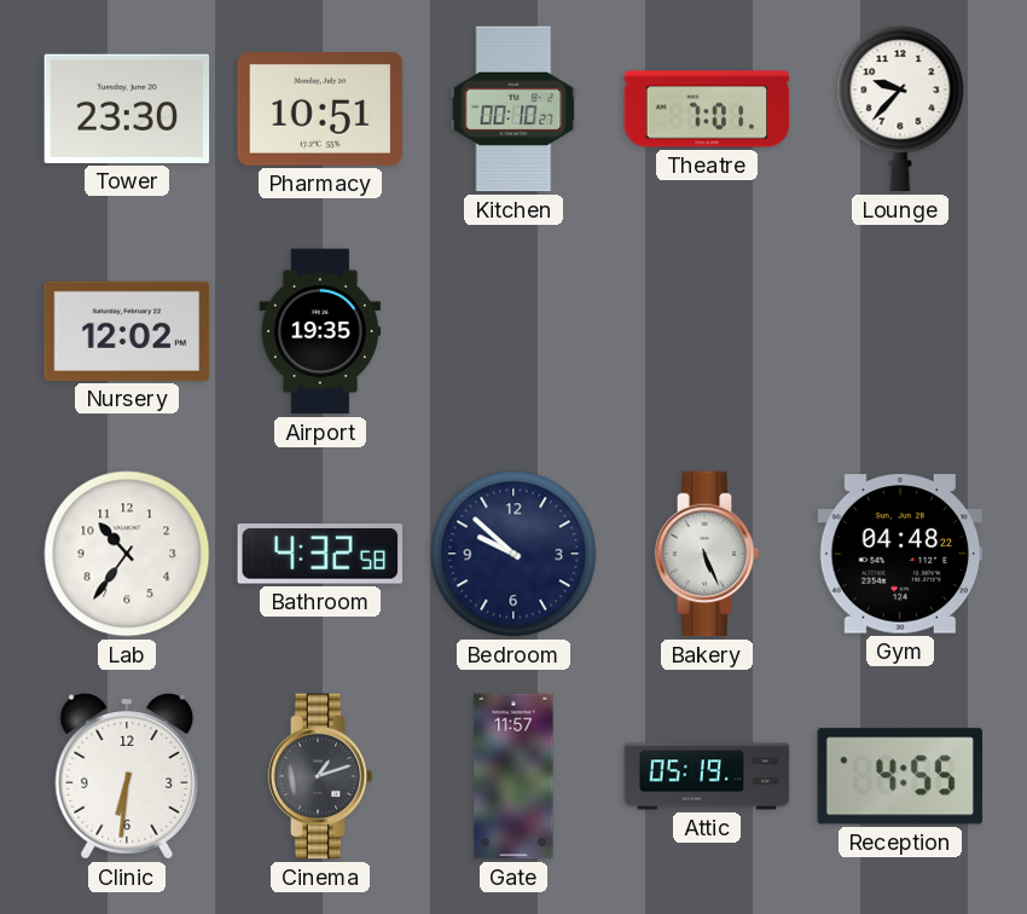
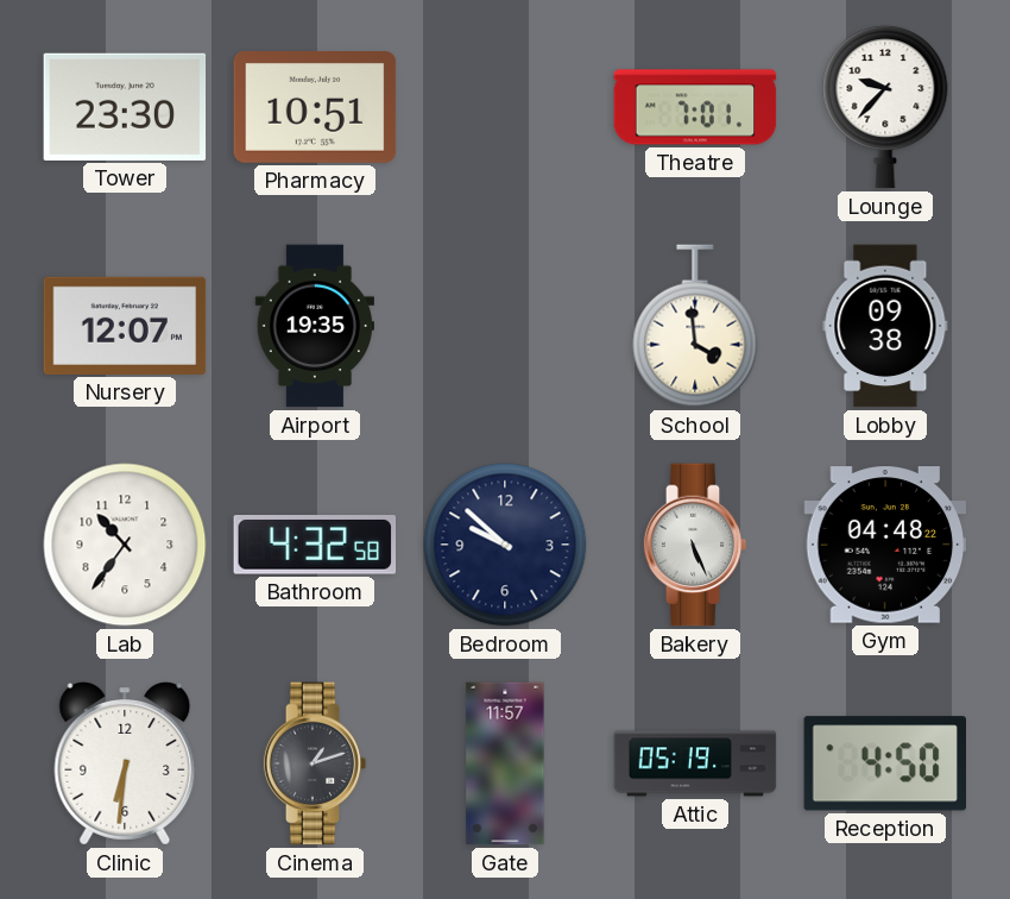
Kitchen: 00:10 -> none
Nursery: 12:02 -> 12:07
School: none -> 3:59
Lobby: none -> 09:38
Reception: 4:55 -> 4:50
